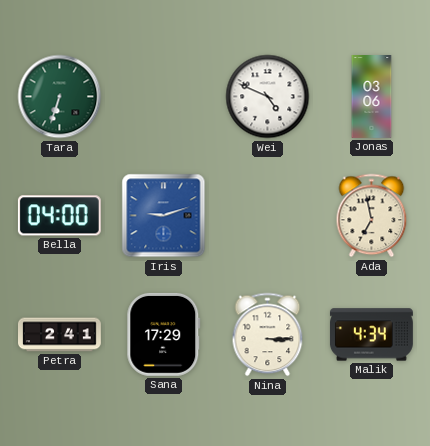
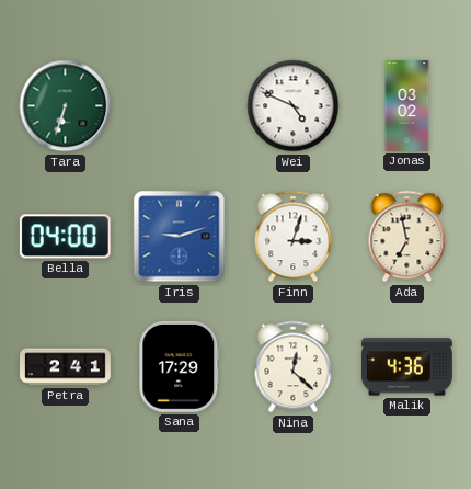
Jonas: 03:06 -> 03:02
Finn: none -> 3:03
Nina: 3:15 -> 12:22
Malik: 4:34 -> 4:36
